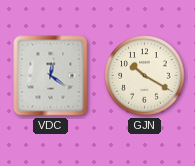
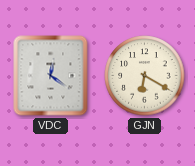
GJN: 10:20 -> 6:20
